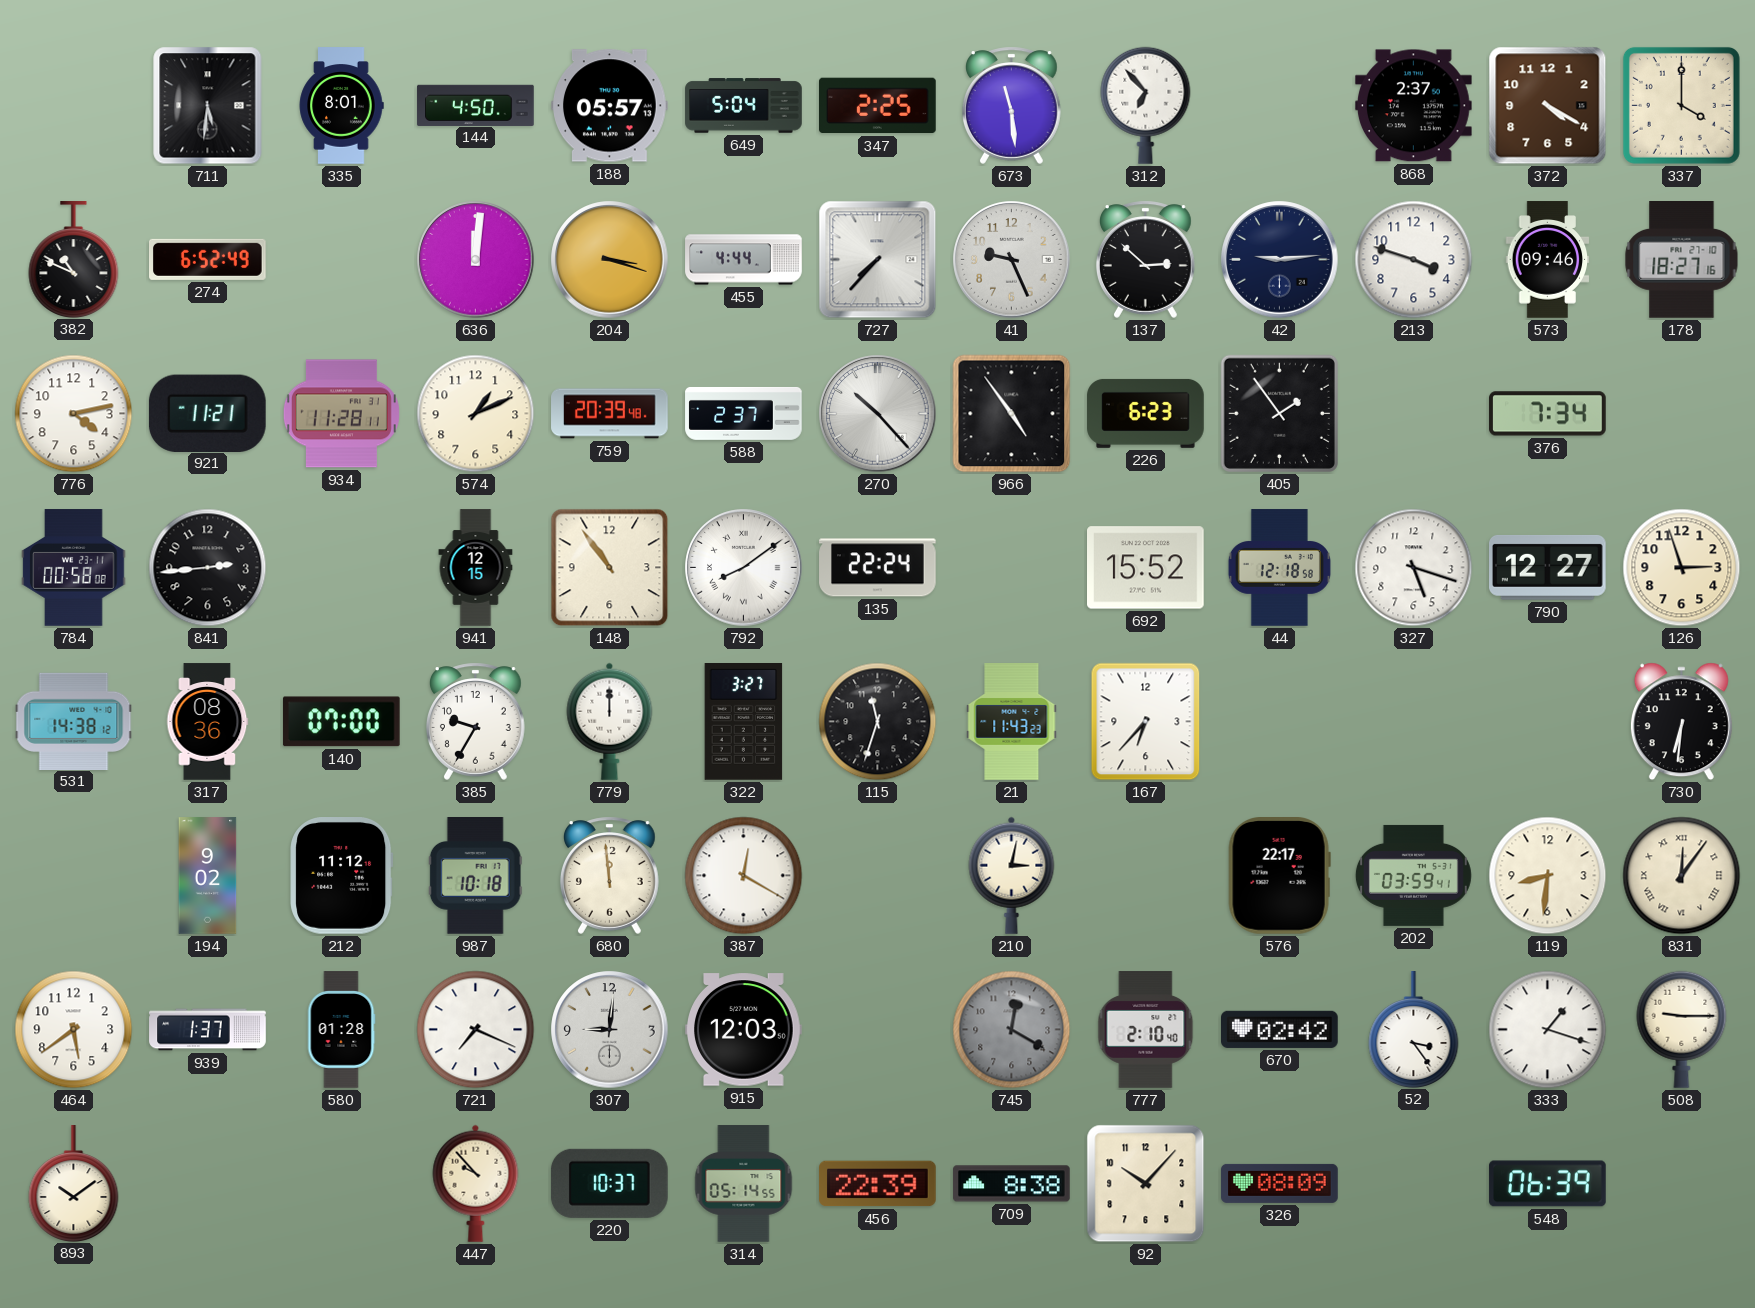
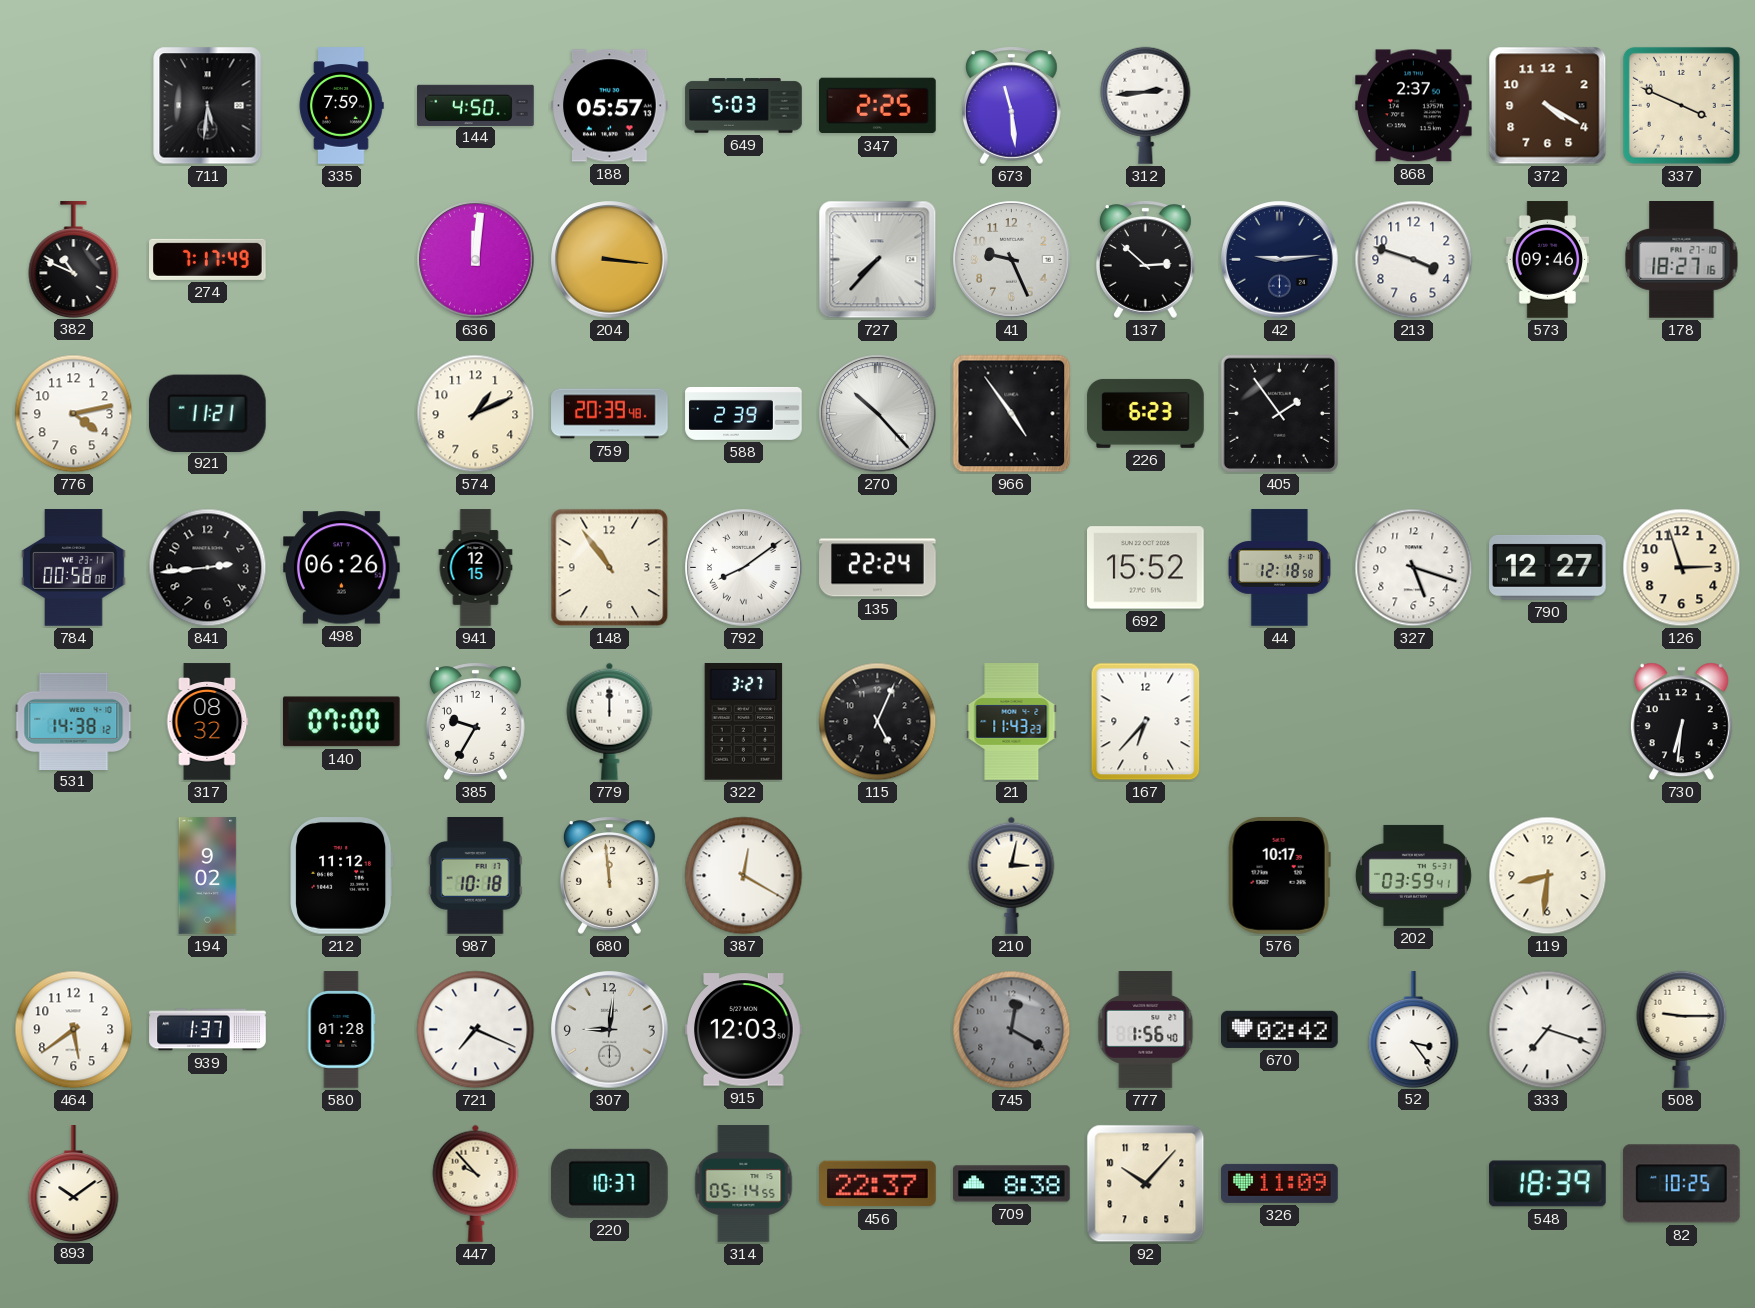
335: 8:01 -> 7:59
649: 5:04 -> 5:03
312: 6:53 -> 2:44
337: 4:00 -> 3:49
274: 6:52 -> 7:17
204: 3:18 -> 3:16
455: 4:44 -> none
934: 11:28 -> none
588: 2:37 -> 2:39
376: 7:34 -> none
498: none -> 06:26
317: 08:36 -> 08:32
115: 11:33 -> 5:04
576: 22:17 -> 10:17
831: 12:06 -> none
777: 2:10 -> 1:56
333: 1:18 -> 7:18
456: 22:39 -> 22:37
326: 08:09 -> 11:09
548: 06:39 -> 18:39
82: none -> 10:25
